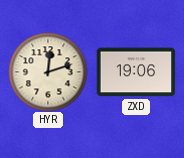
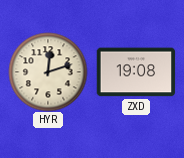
ZXD: 19:06 -> 19:08
